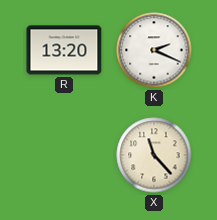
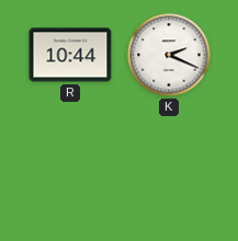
R: 13:20 -> 10:44
X: 11:23 -> none
